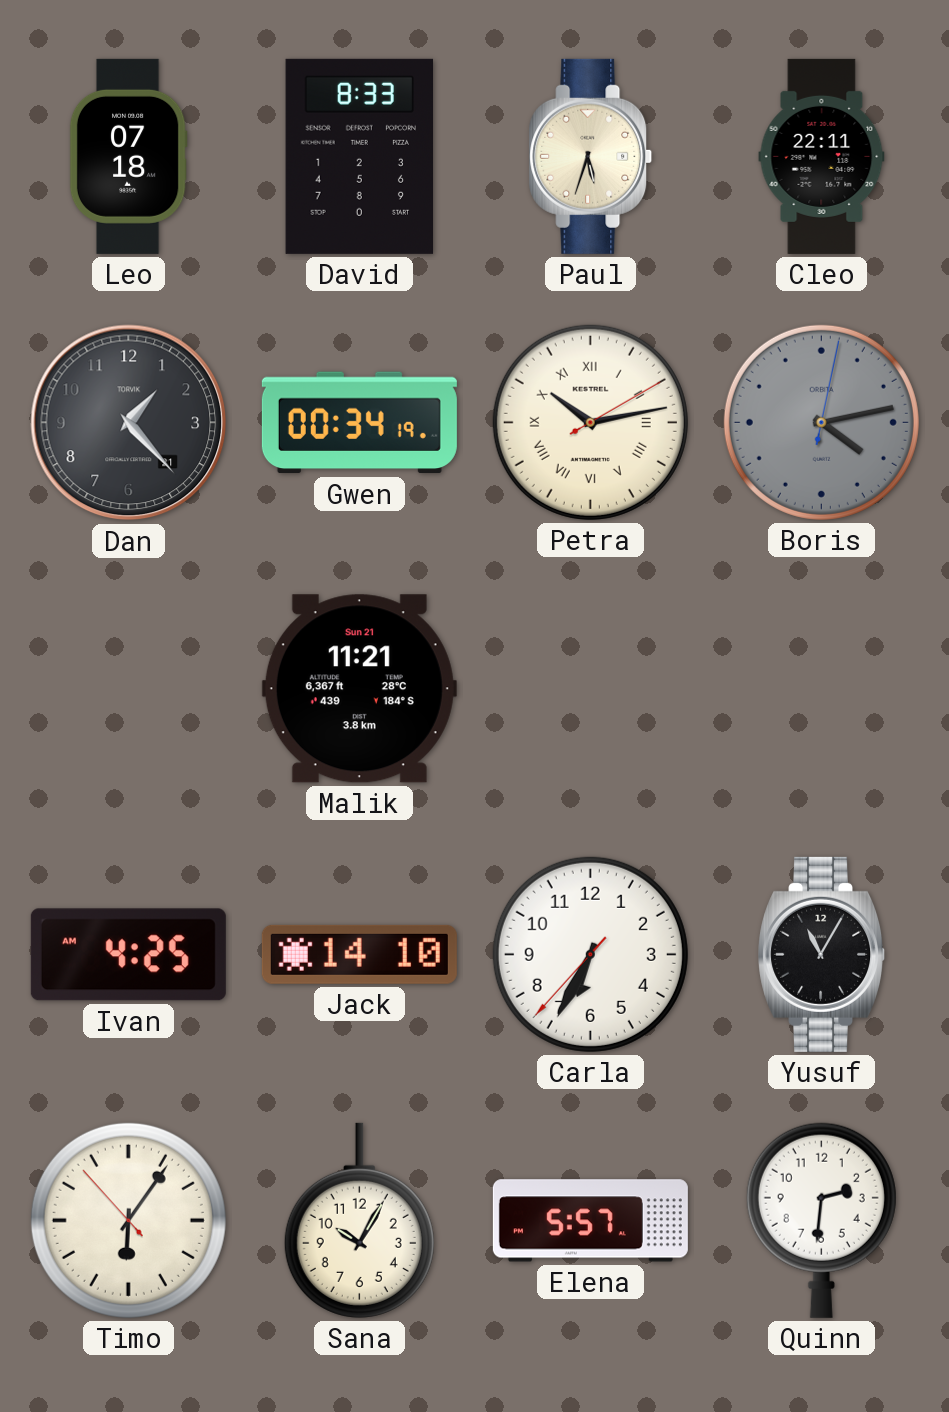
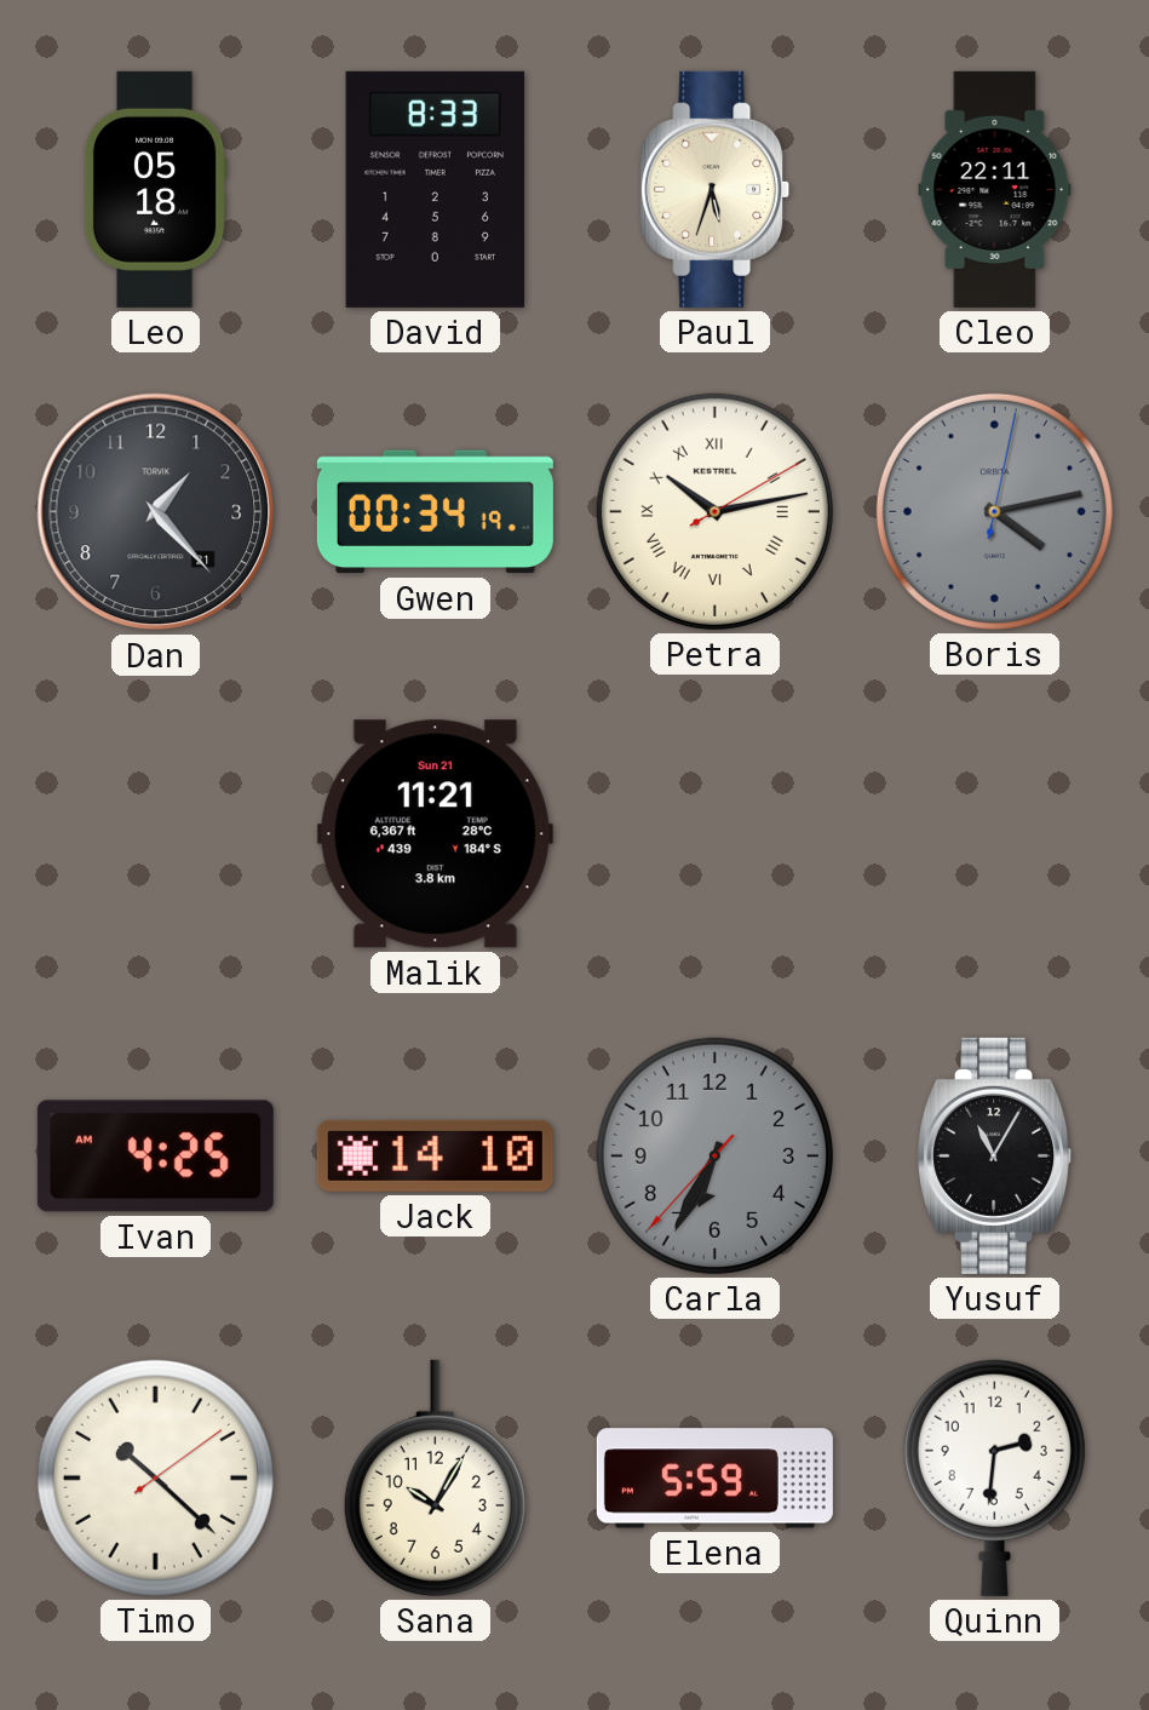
Leo: 07:18 -> 05:18
Carla dial: white -> grey
Timo: 6:05 -> 10:22
Elena: 5:57 -> 5:59
